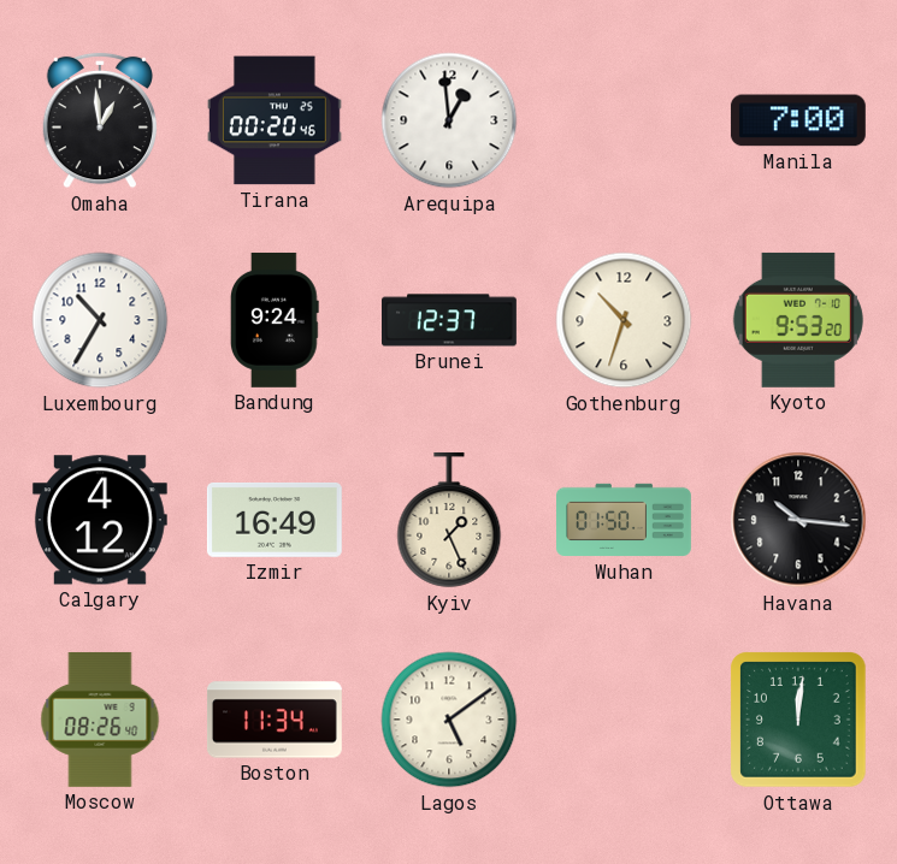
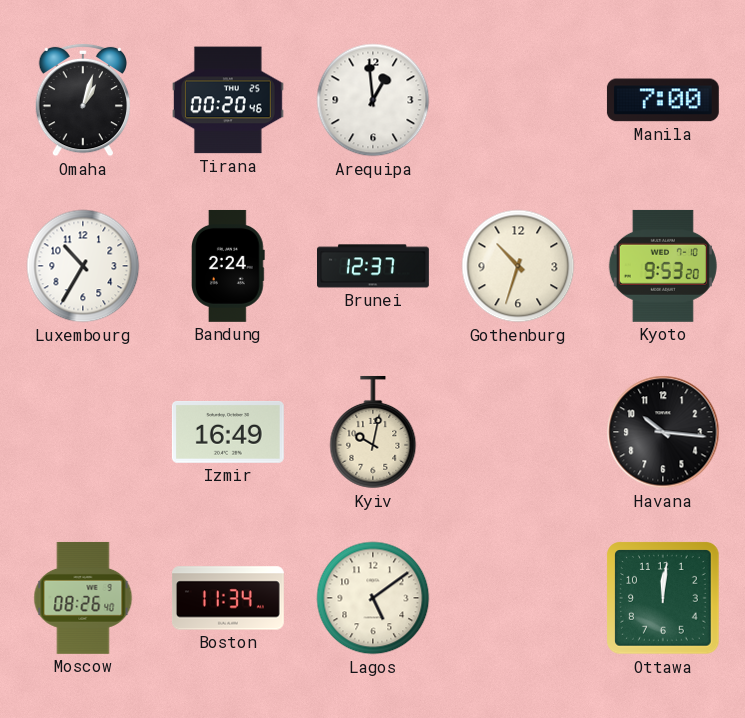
Omaha: 12:59 -> 1:03
Bandung: 9:24 -> 2:24
Calgary: 4:12 -> none
Kyiv: 1:26 -> 10:02
Wuhan: 01:50 -> none
